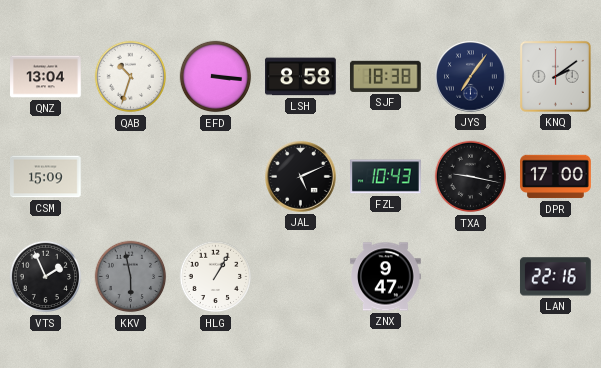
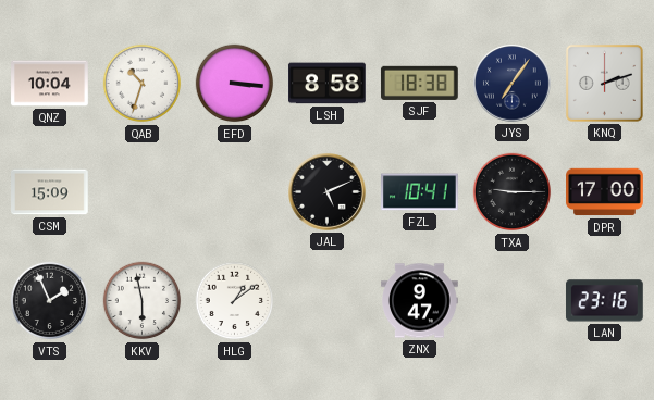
QNZ: 13:04 -> 10:04
KNQ: 2:09 -> 2:12
FZL: 10:43 -> 10:41
TXA: 9:17 -> 9:15
KKV dial: grey -> white
HLG: 1:05 -> 1:09
LAN: 22:16 -> 23:16
